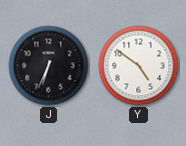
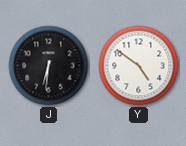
J: 6:34 -> 6:31
